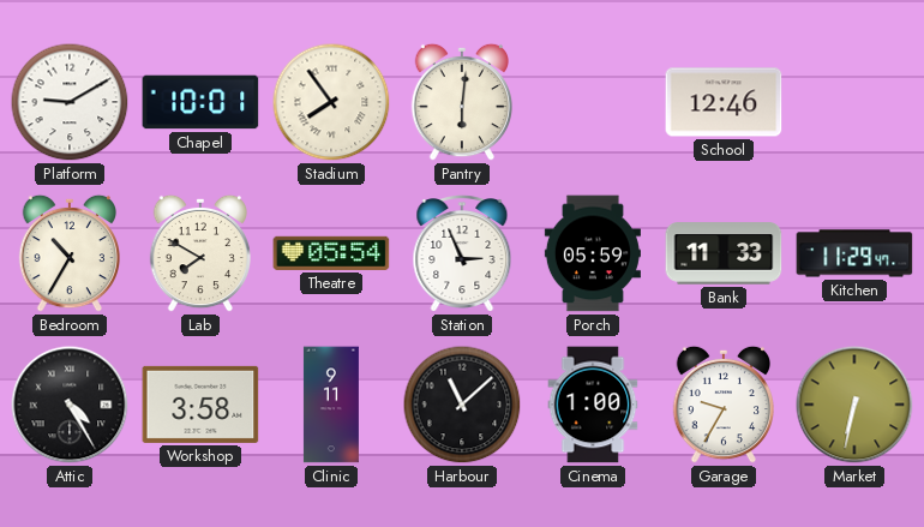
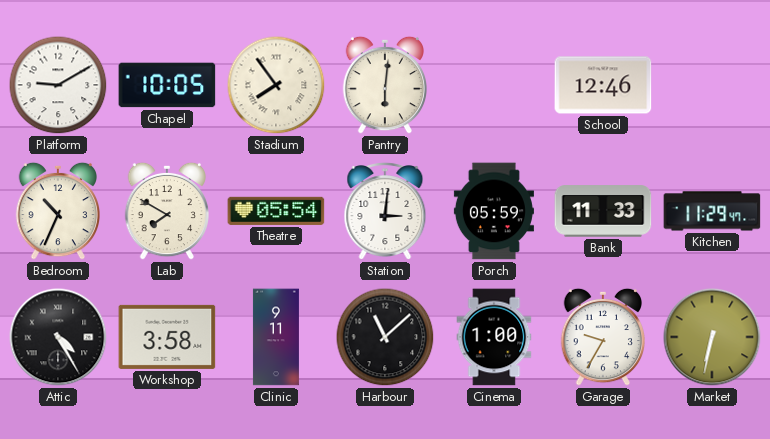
Chapel: 10:01 -> 10:05
Bedroom: 10:35 -> 10:34
Station: 2:56 -> 3:01
